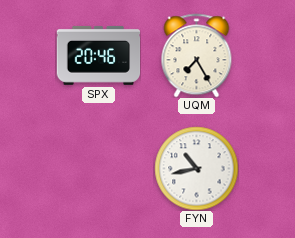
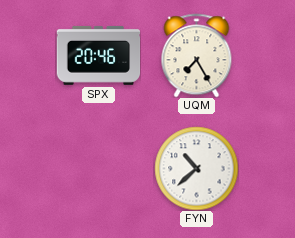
FYN: 10:43 -> 10:38
